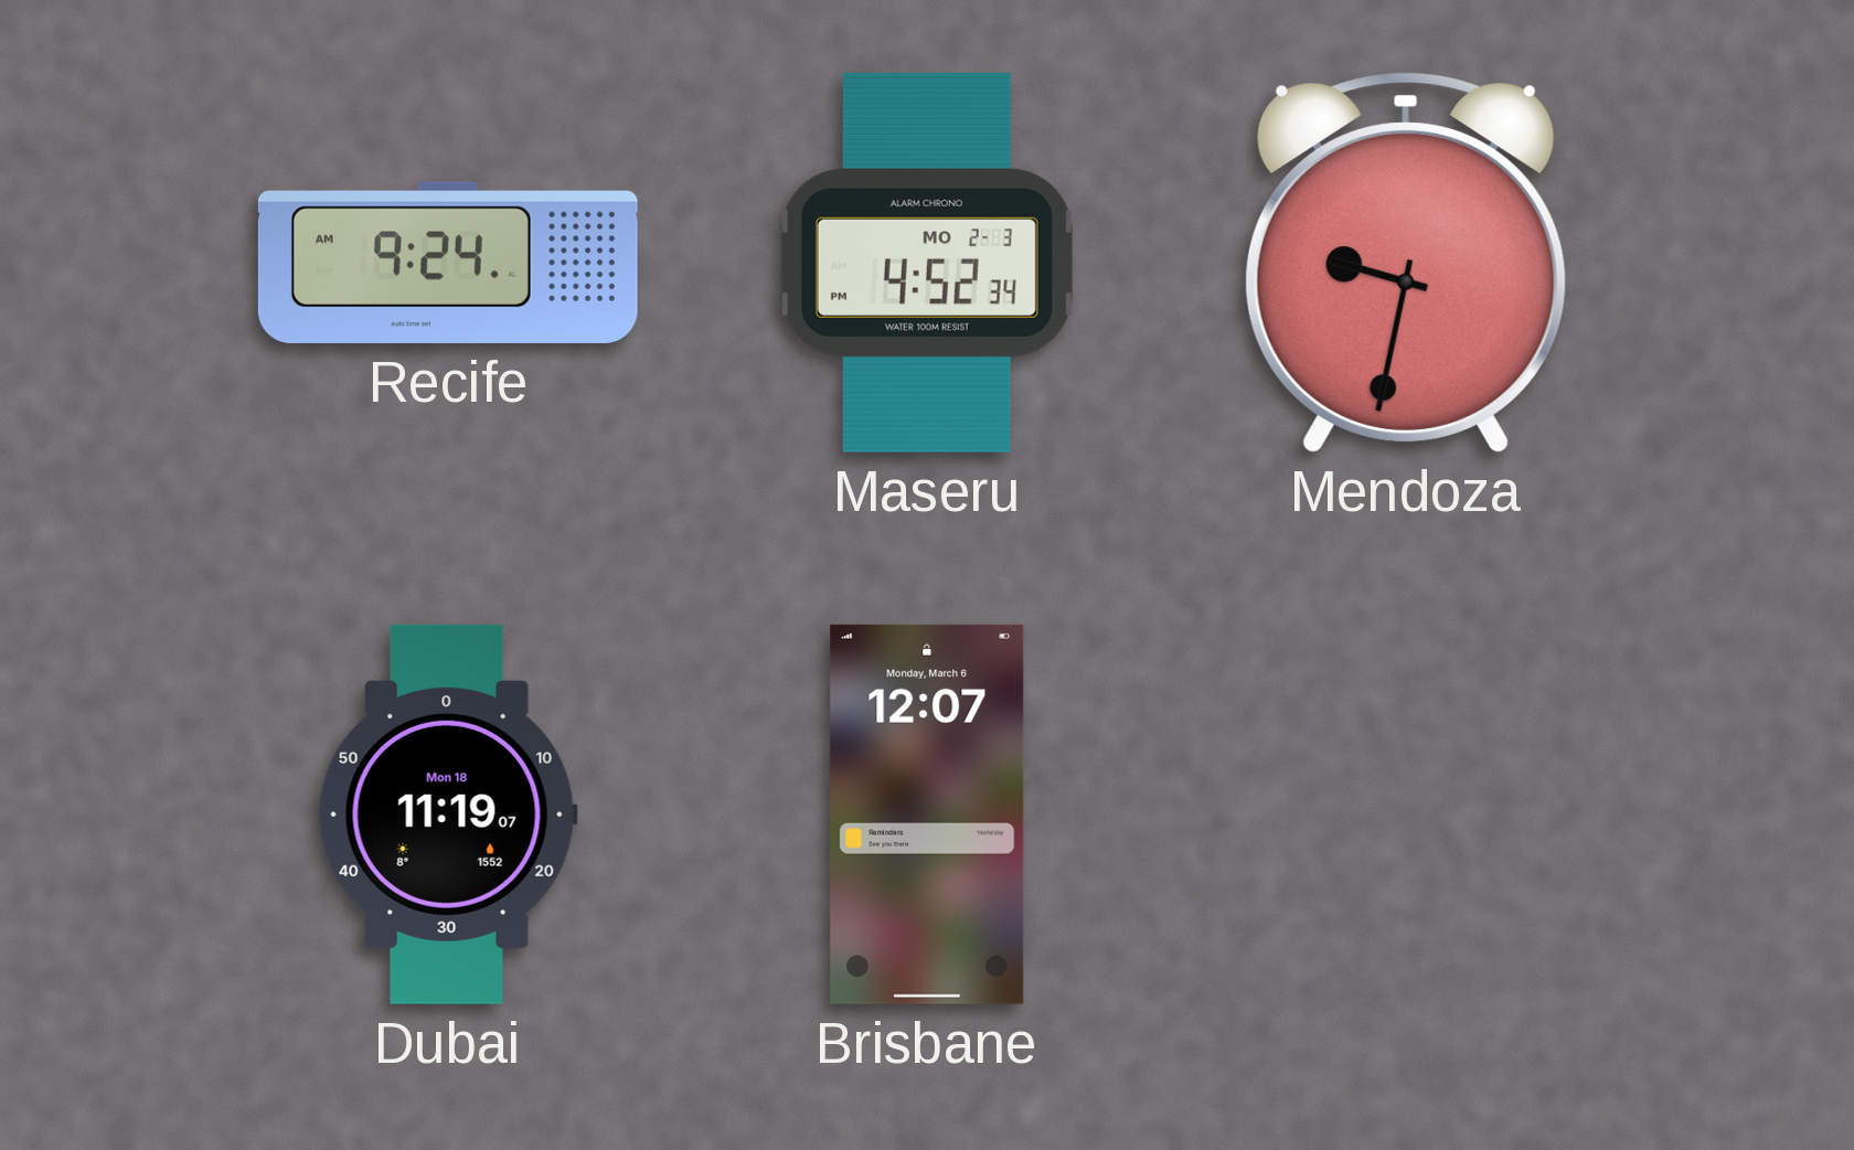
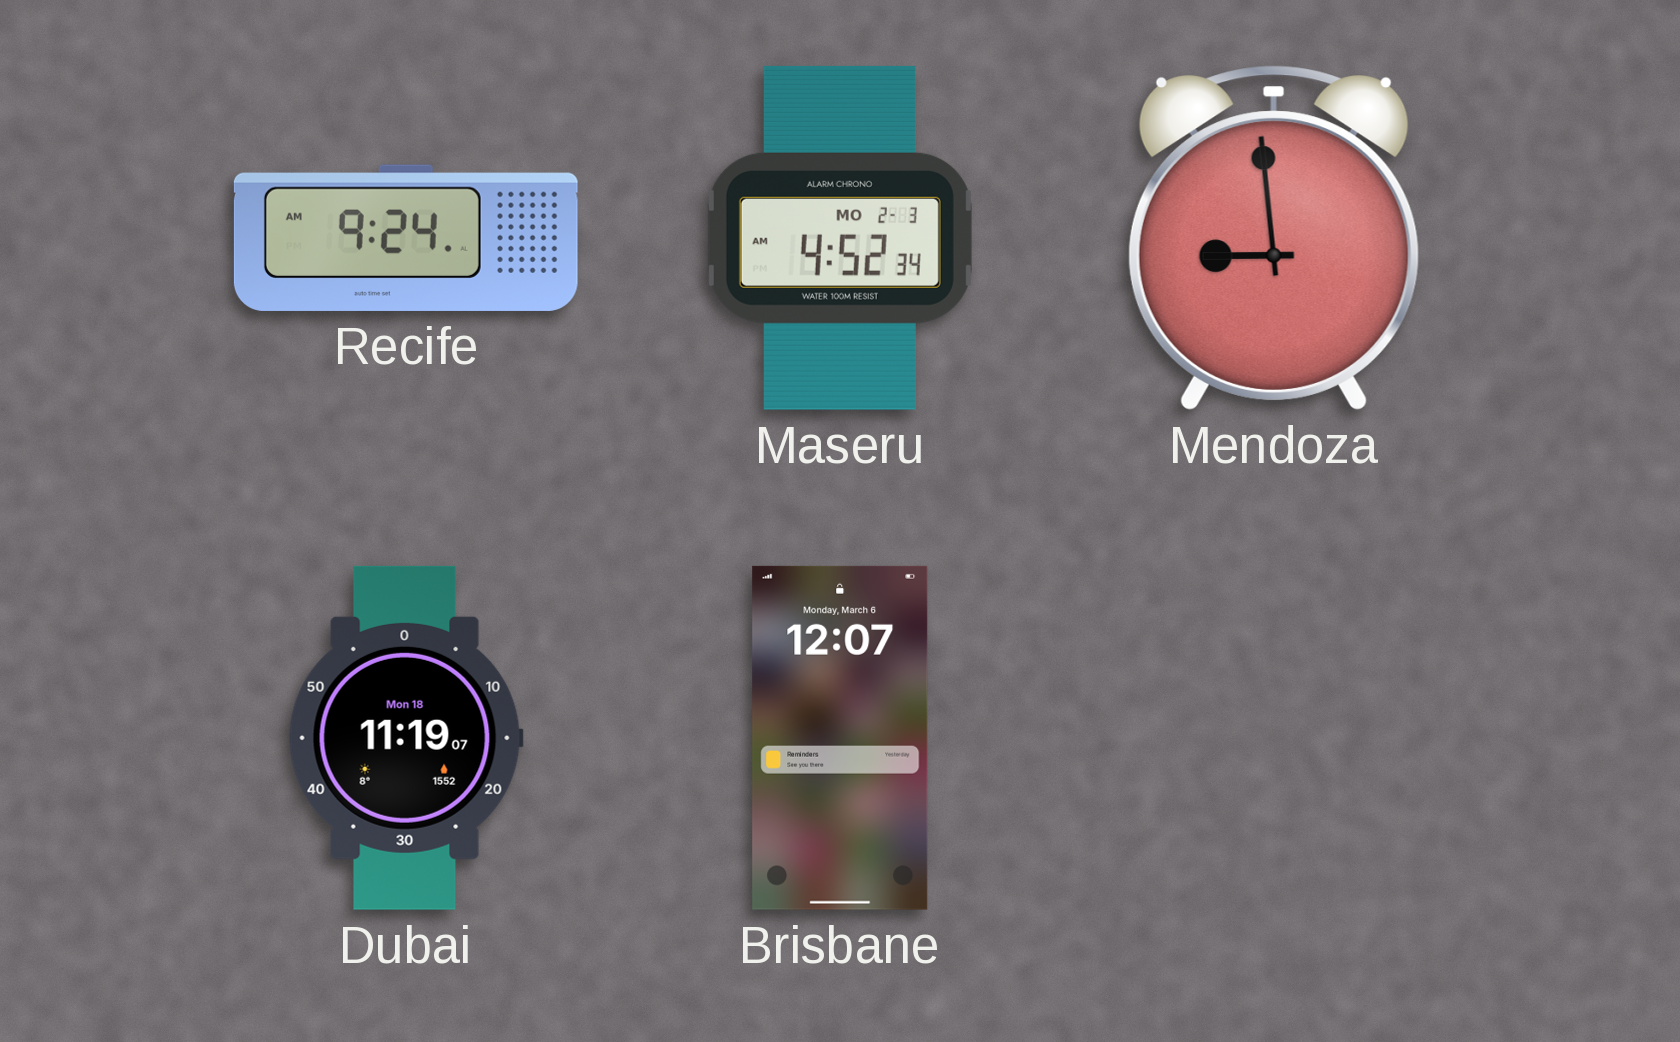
Maseru: 4:52:34 PM -> 4:52:34 AM
Mendoza: 9:32 -> 8:59
